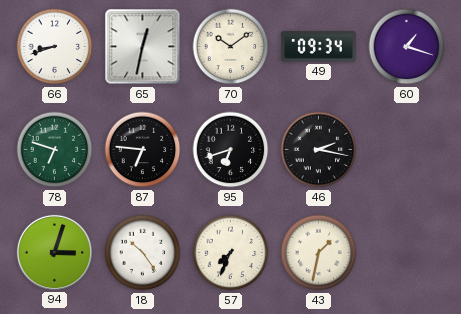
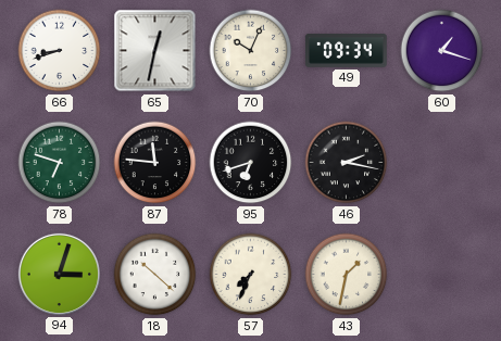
70: 10:09 -> 10:04
87: 6:46 -> 11:46
18: 10:24 -> 10:22
